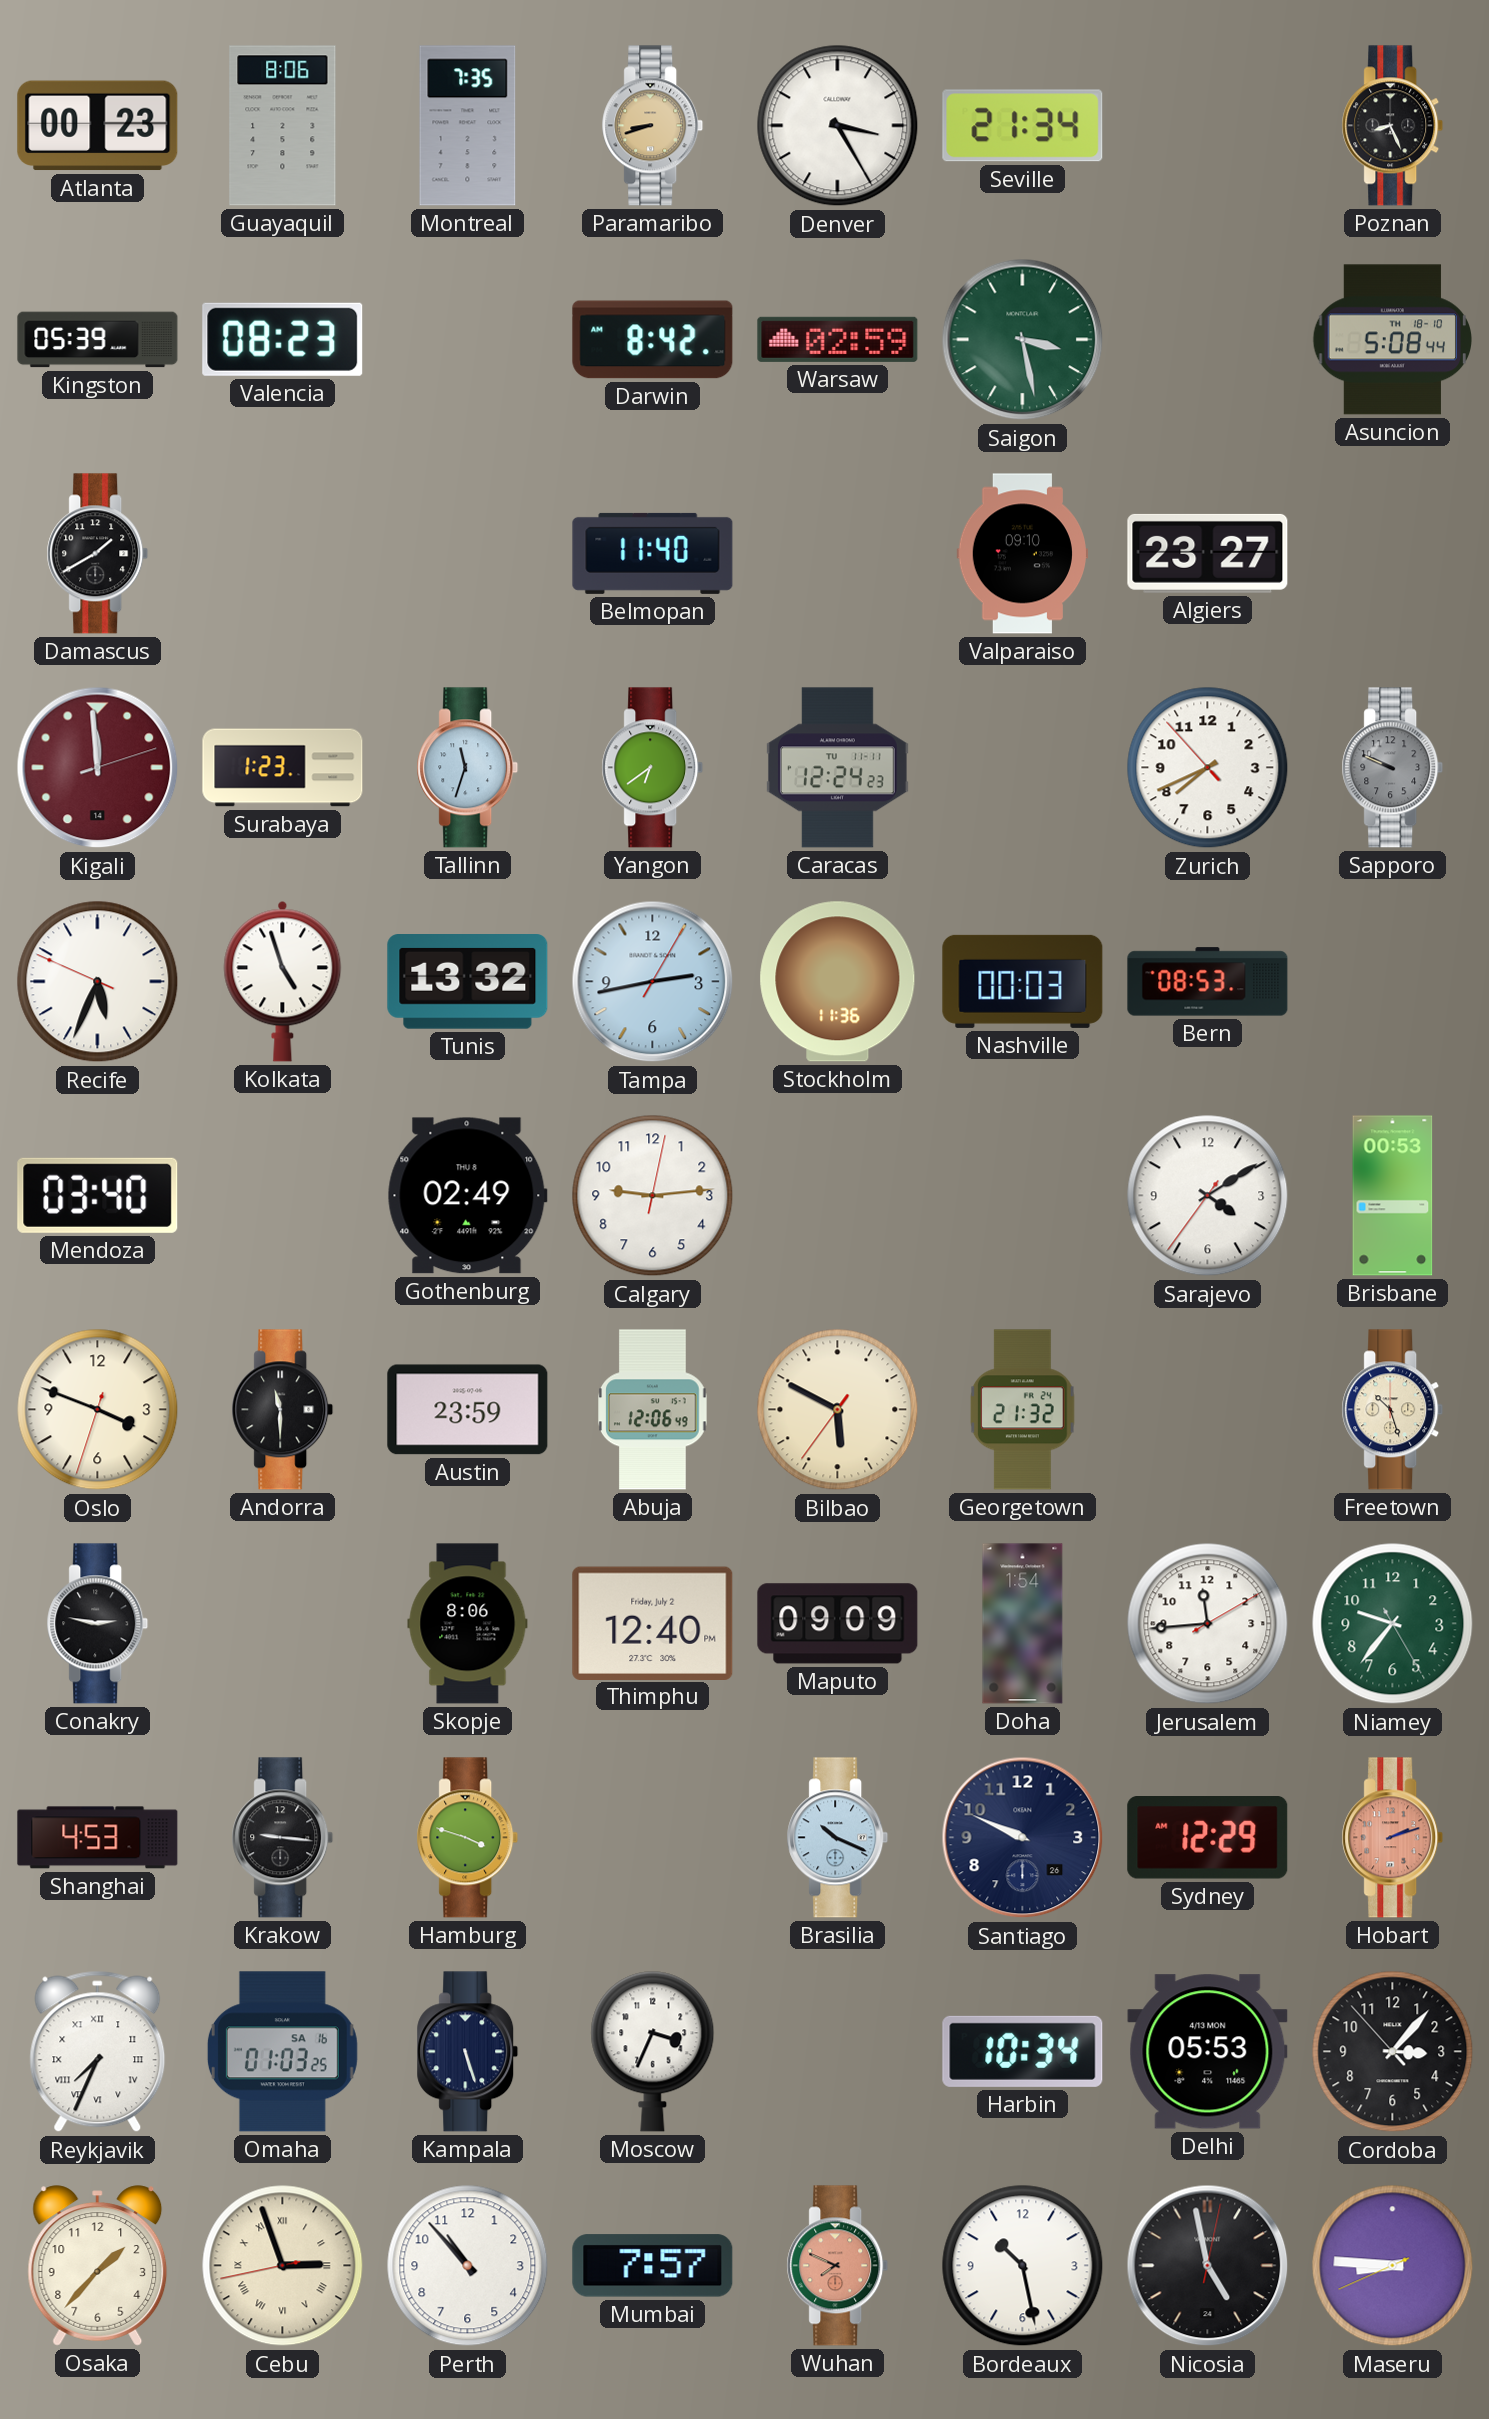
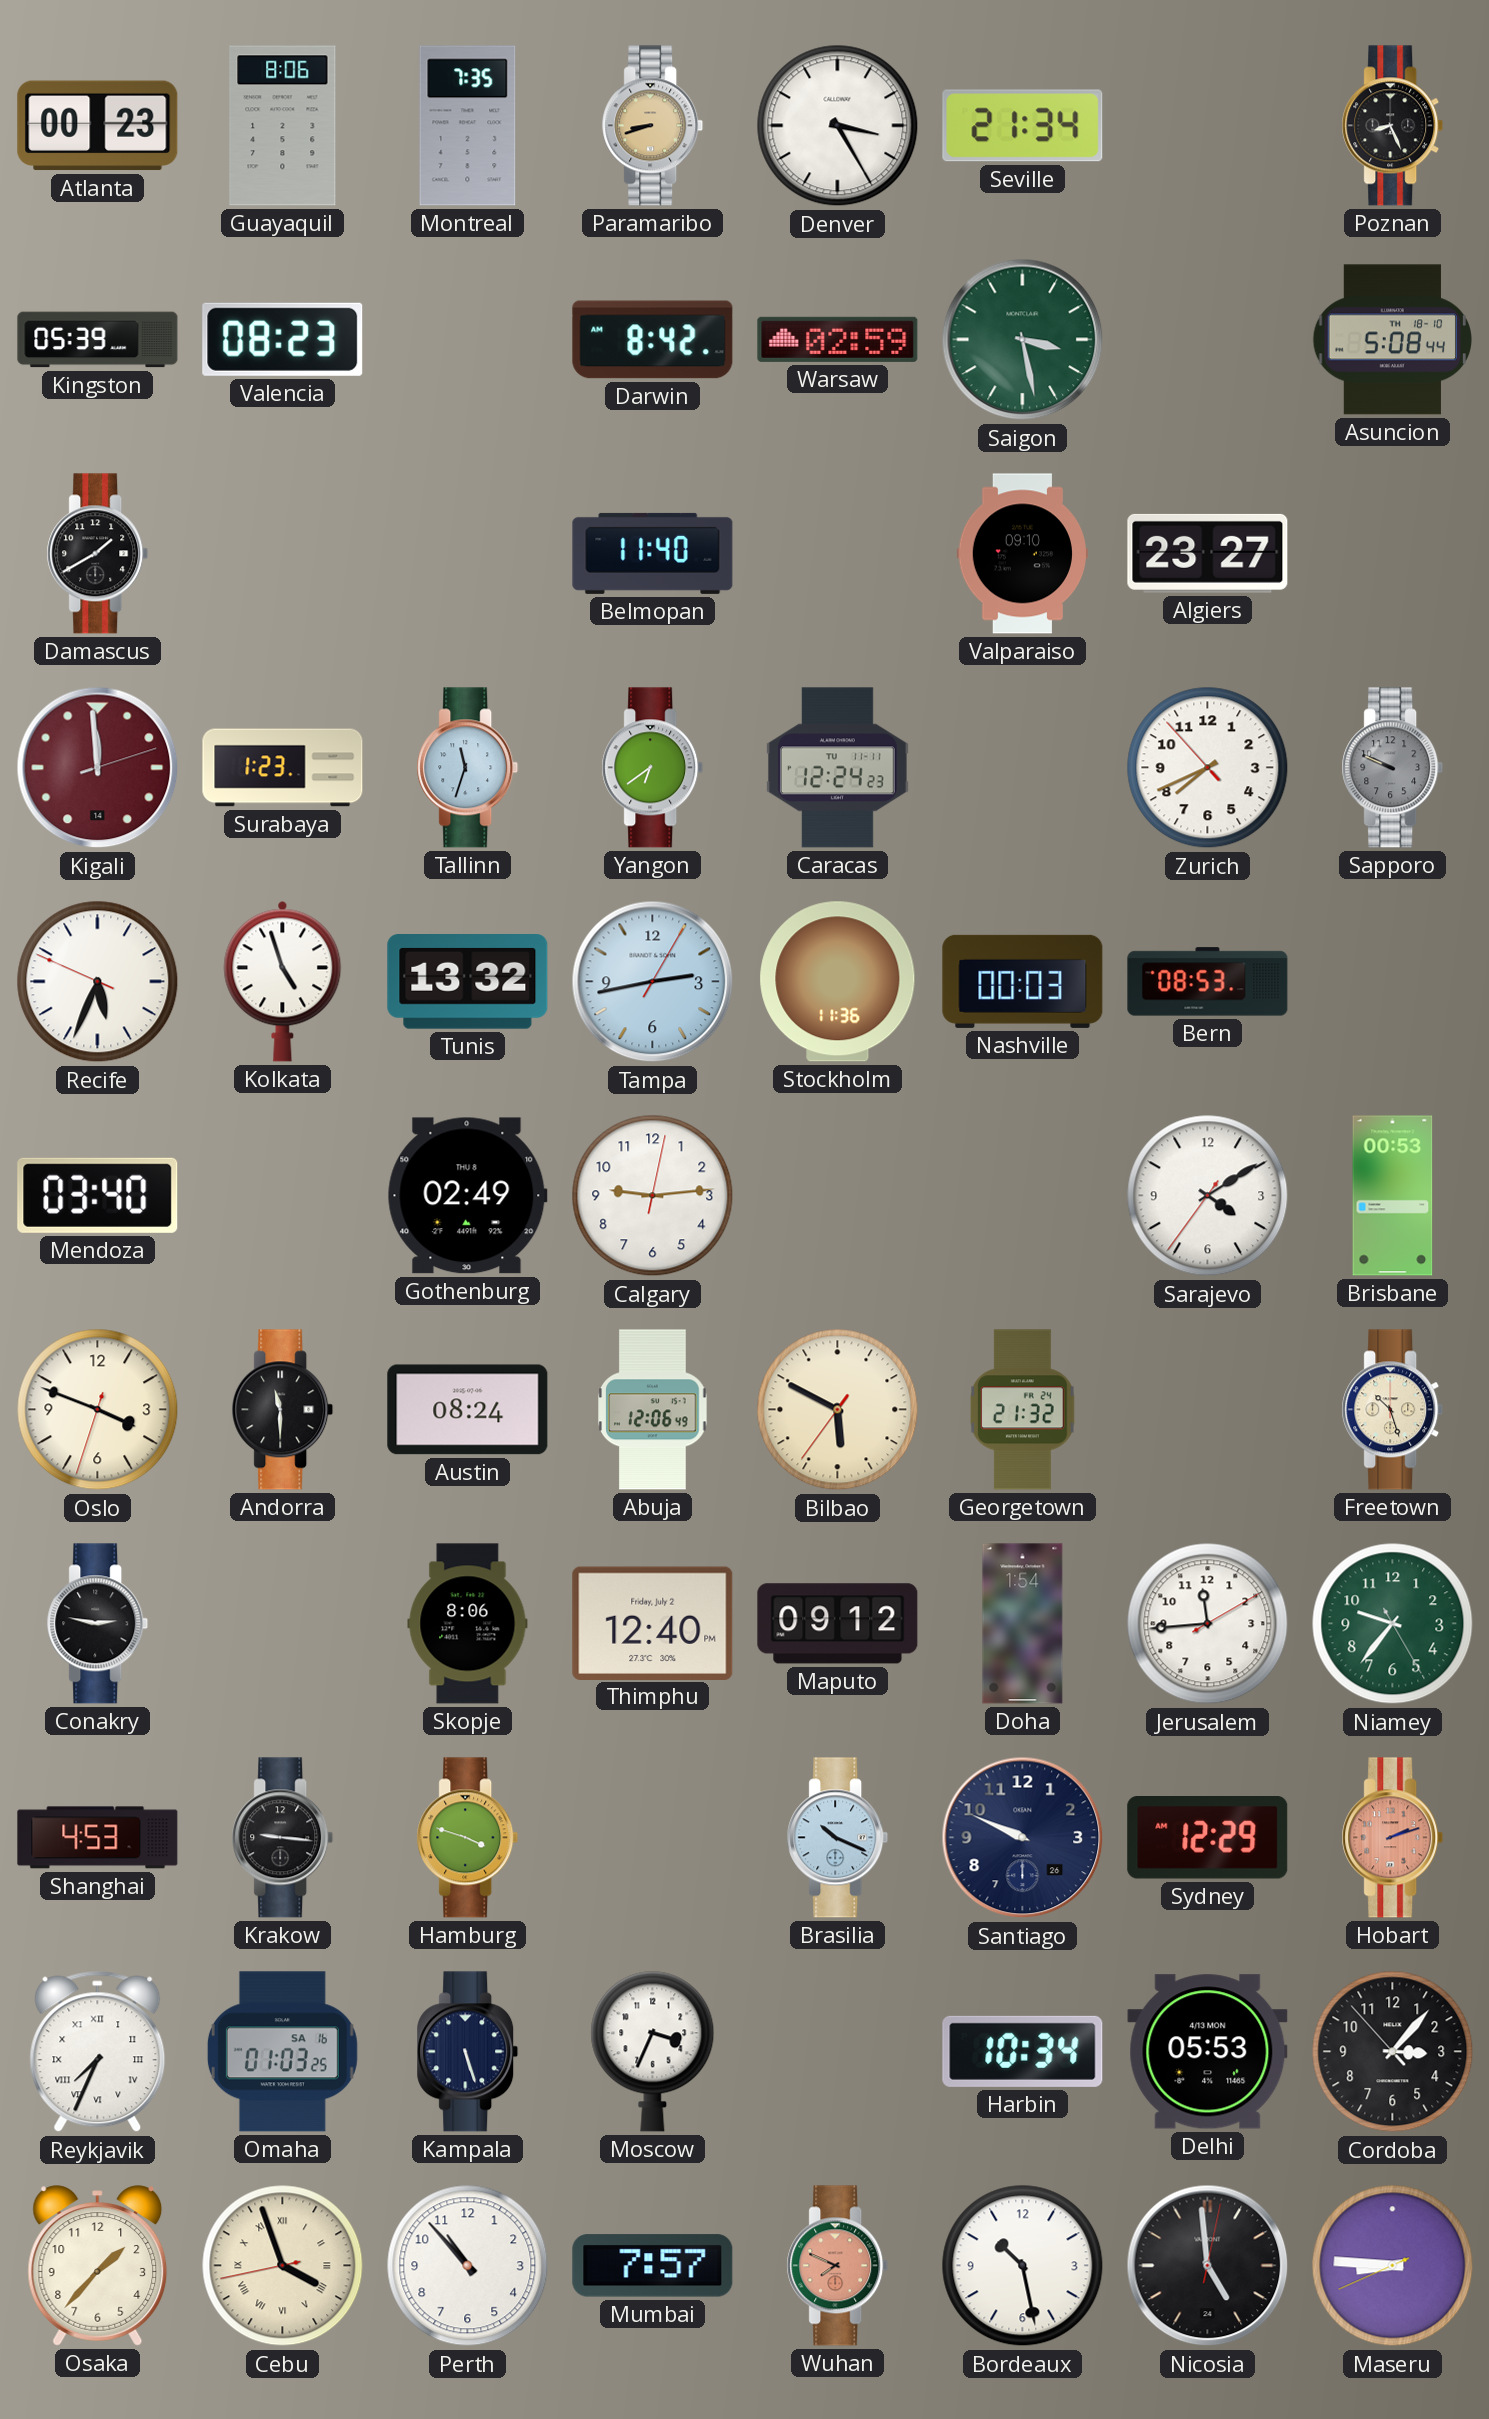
Austin: 23:59 -> 08:24
Maputo: 09:09 -> 09:12
Cebu: 2:56 -> 3:56
Nicosia: 4:58 -> 4:59
